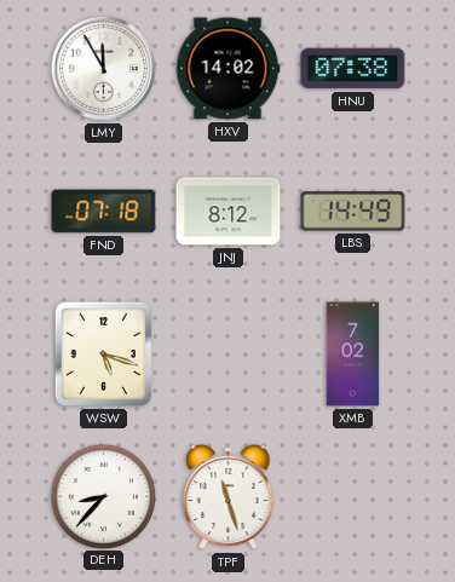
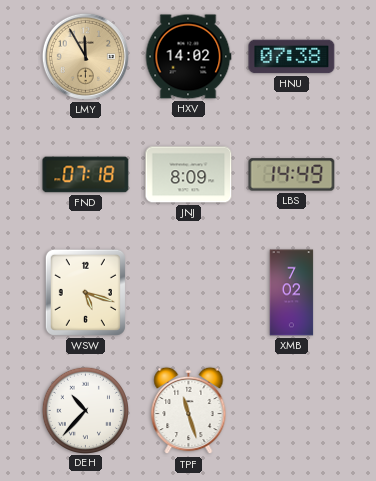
LMY dial: white -> champagne
JNJ: 8:12 -> 8:09
DEH: 8:37 -> 10:37
